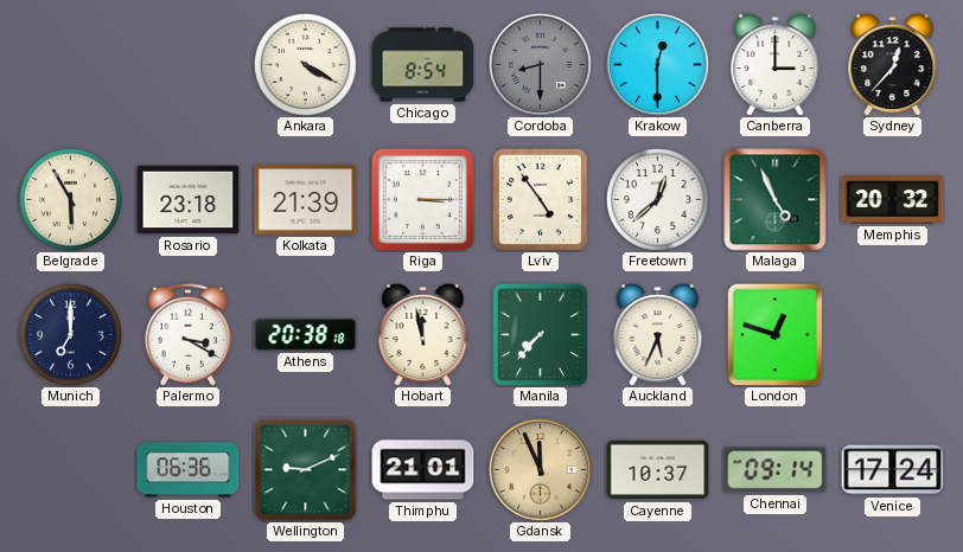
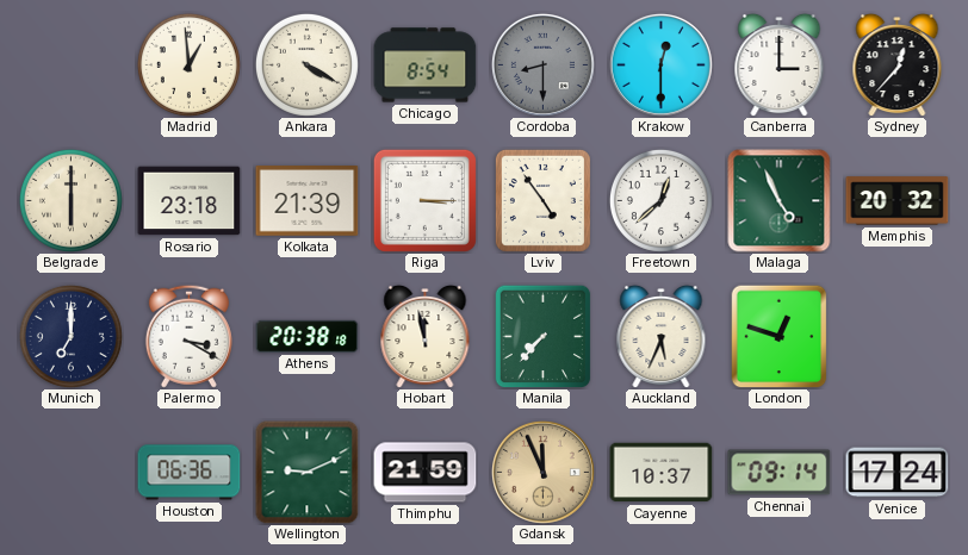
Madrid: none -> 12:59
Belgrade: 5:55 -> 6:00
Thimphu: 21:01 -> 21:59
